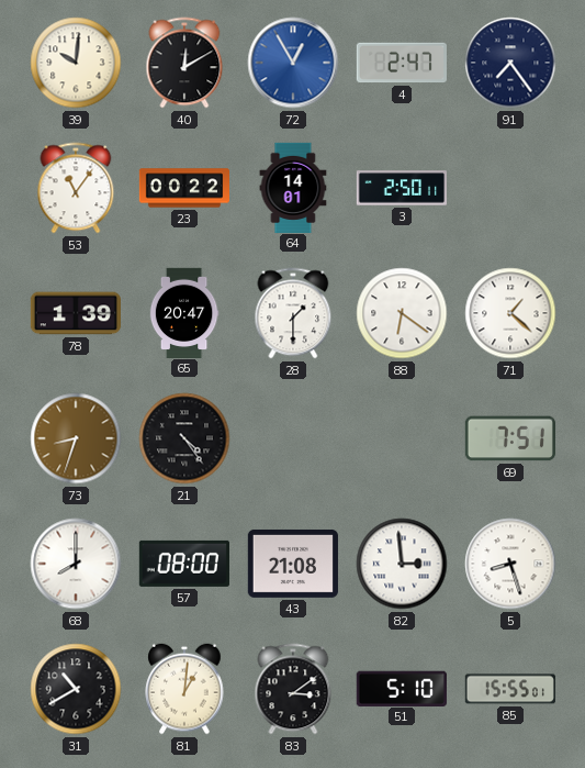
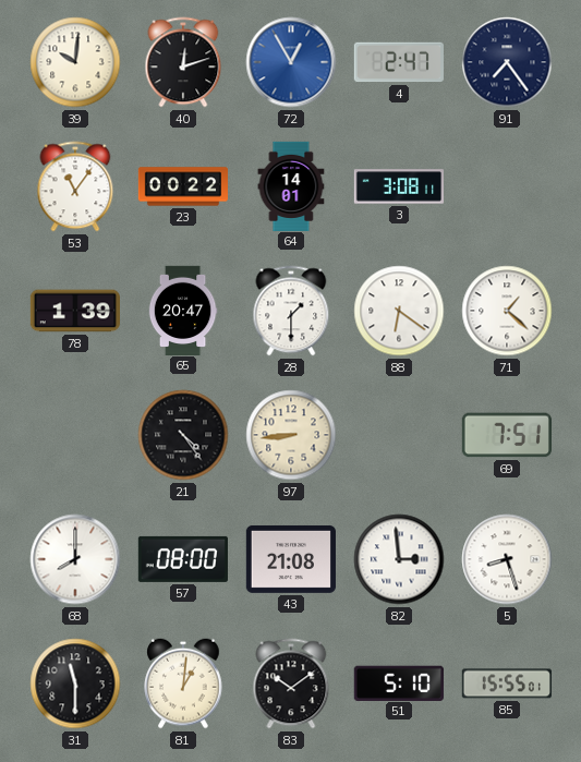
40: 12:10 -> 12:12
3: 2:50 -> 3:08
73: 8:33 -> none
97: none -> 8:44
31: 10:40 -> 11:30
83: 3:09 -> 10:09
